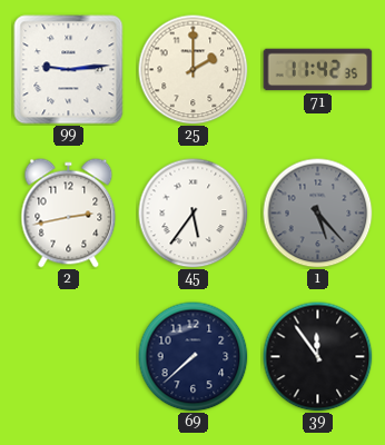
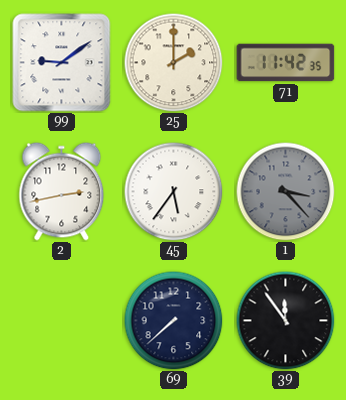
99: 9:14 -> 9:09
1: 5:23 -> 3:23
